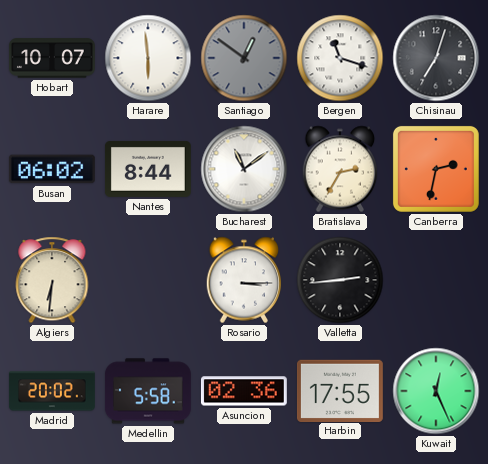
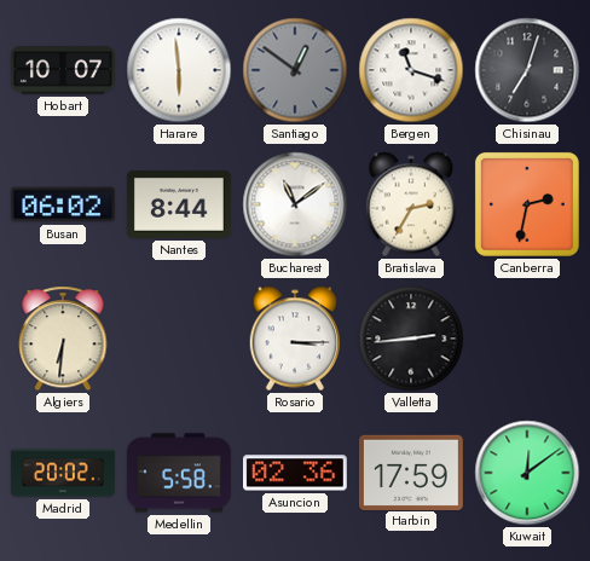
Harbin: 17:55 -> 17:59
Kuwait: 12:26 -> 12:09
